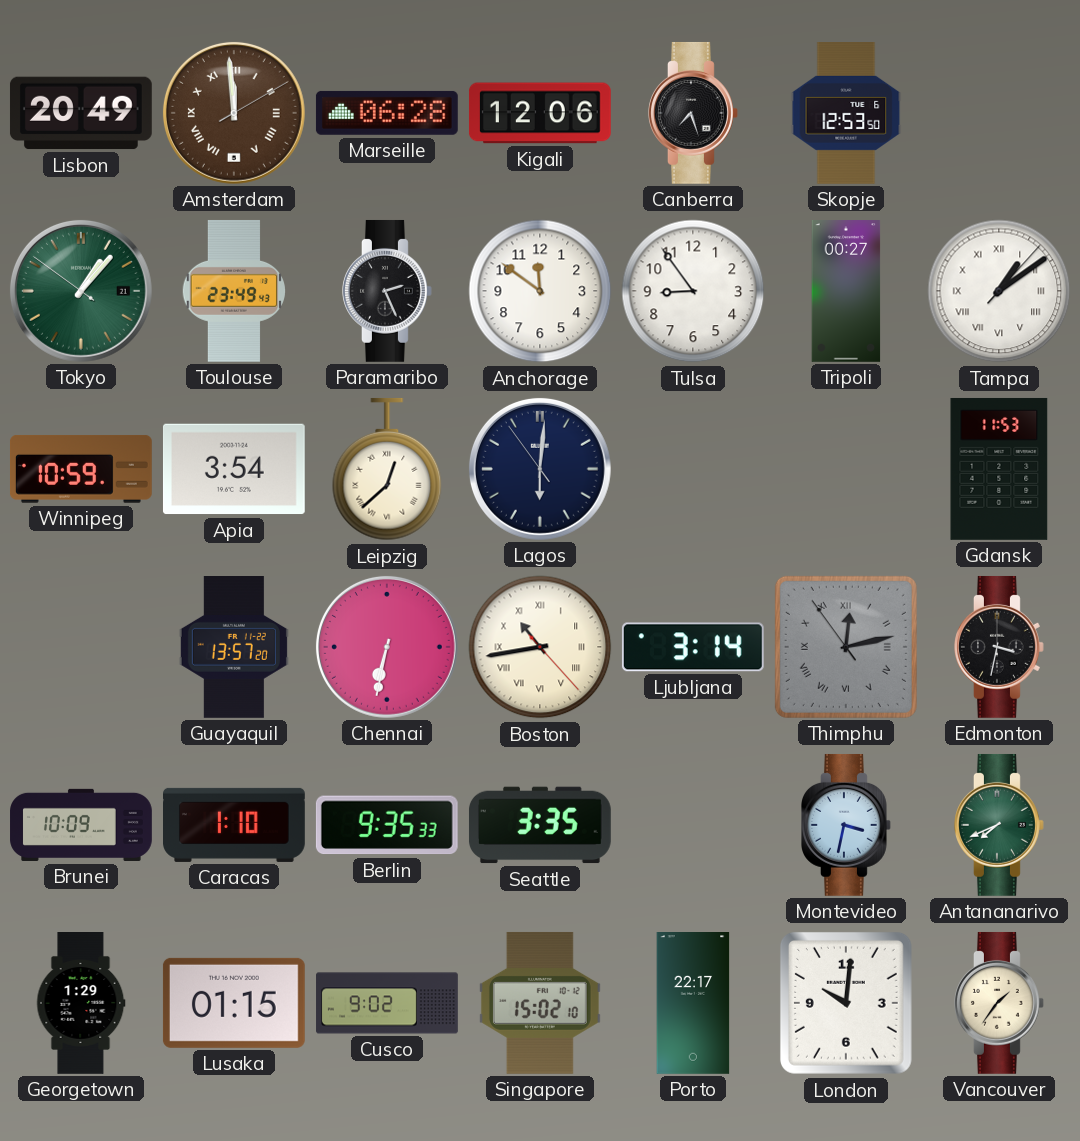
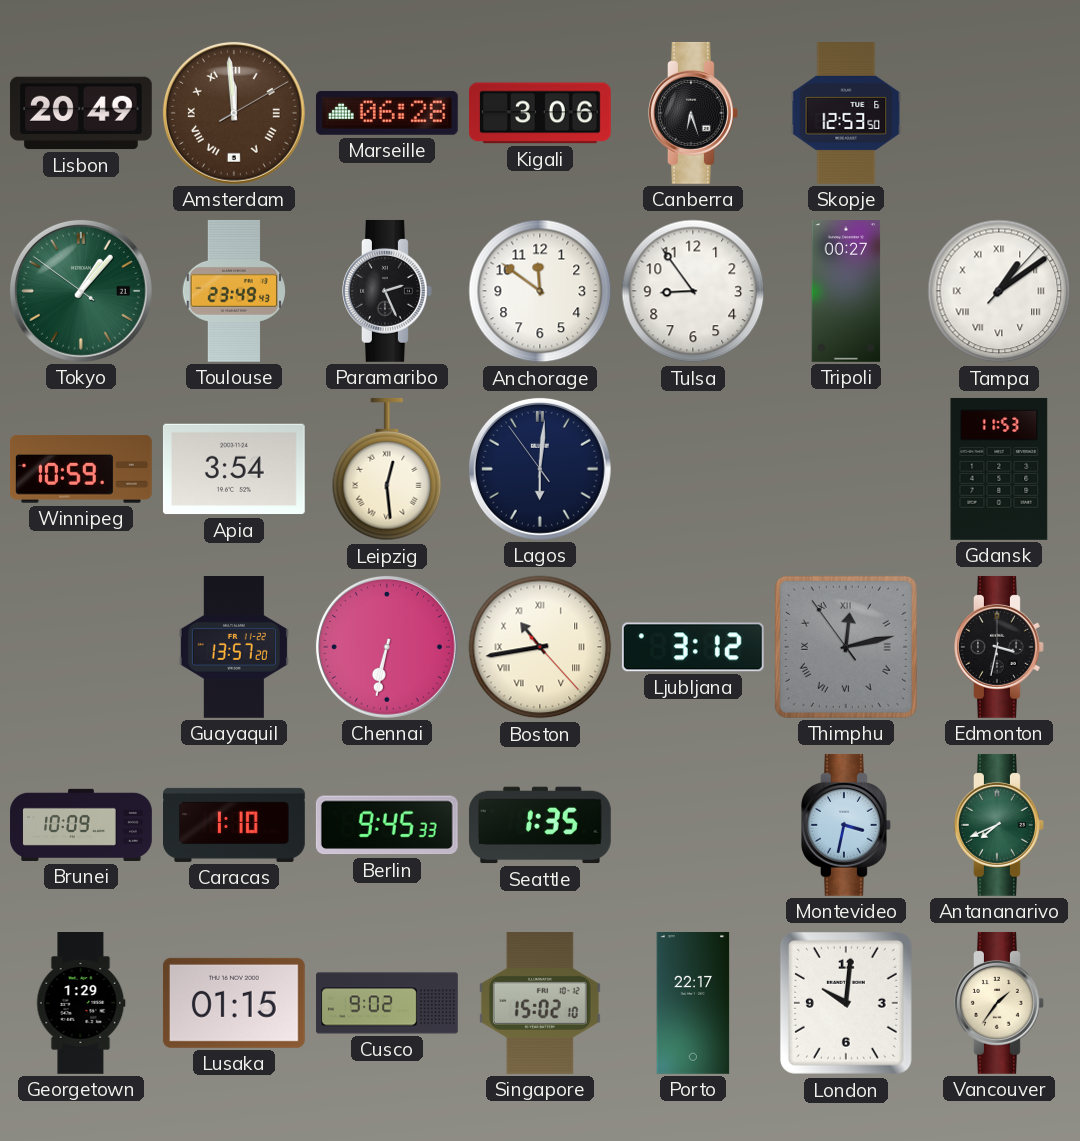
Kigali: 12:06 -> 3:06
Canberra: 7:27 -> 6:27
Leipzig: 12:38 -> 12:29
Ljubljana: 3:14 -> 3:12
Berlin: 9:35 -> 9:45
Seattle: 3:35 -> 1:35
